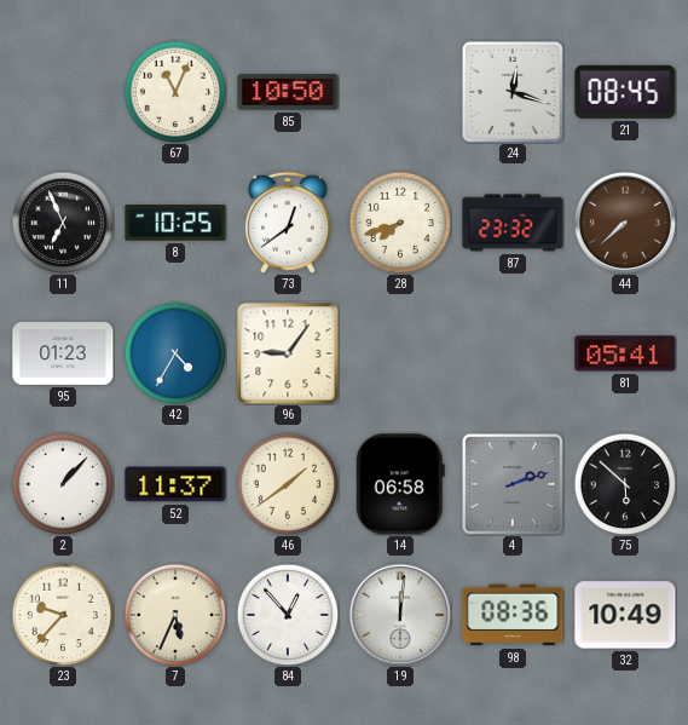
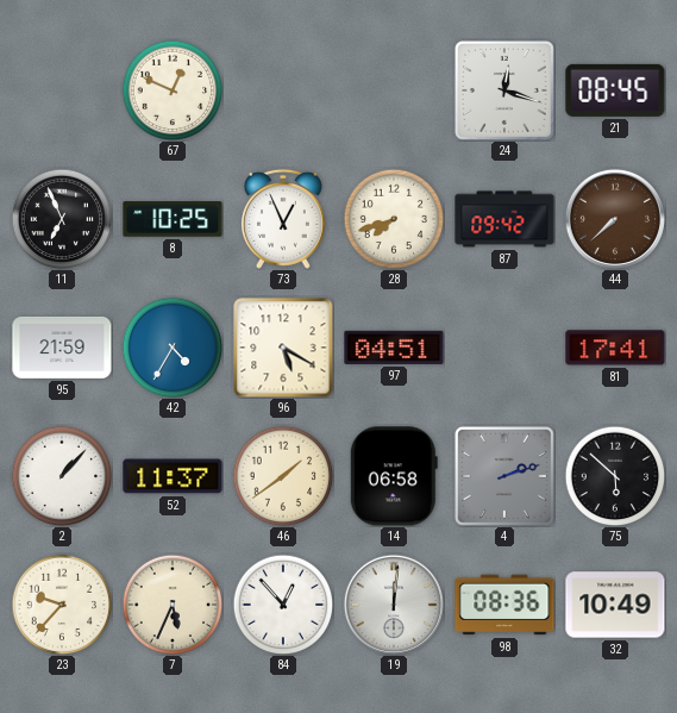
67: 11:04 -> 12:49
85: 10:50 -> none
73: 12:39 -> 12:56
87: 23:32 -> 09:42
95: 01:23 -> 21:59
96: 9:06 -> 5:20
97: none -> 04:51
81: 05:41 -> 17:41
